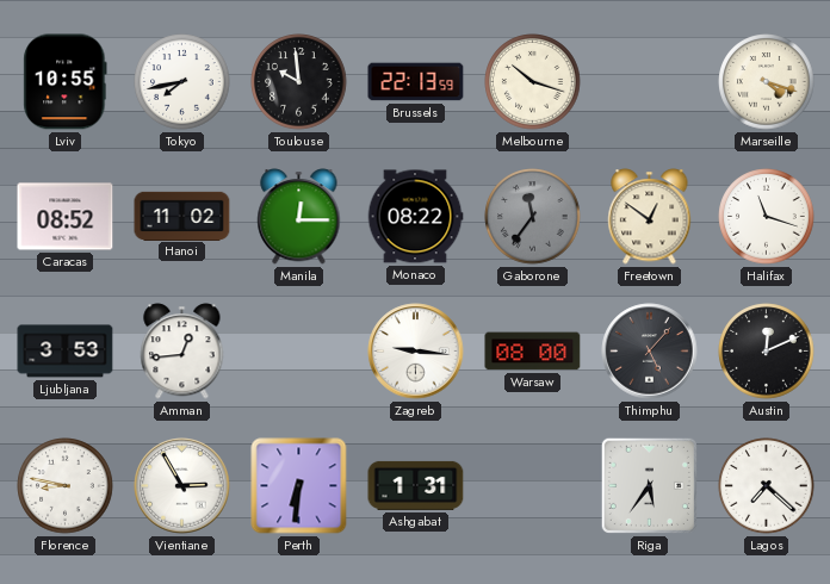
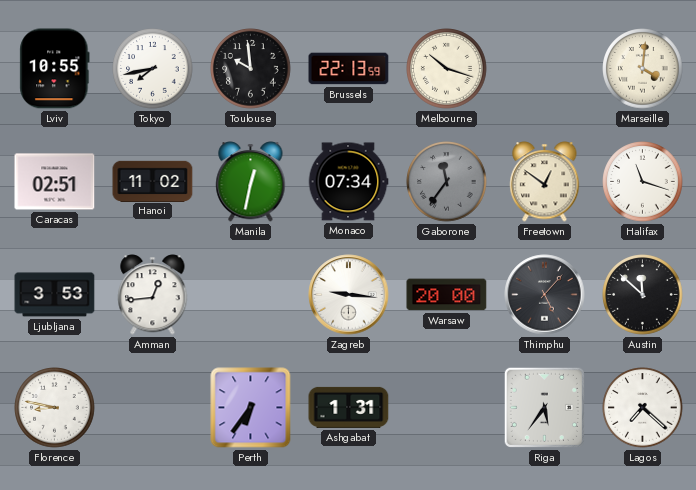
Marseille: 4:18 -> 4:01
Caracas: 08:52 -> 02:51
Manila: 12:15 -> 12:32
Monaco: 08:22 -> 07:34
Warsaw: 08:00 -> 20:00
Austin: 12:11 -> 11:52
Vientiane: 2:55 -> none
Perth: 6:31 -> 6:36
